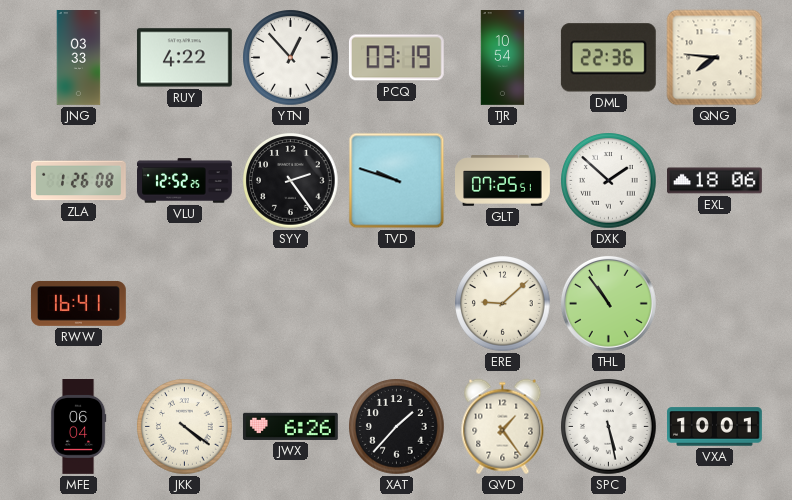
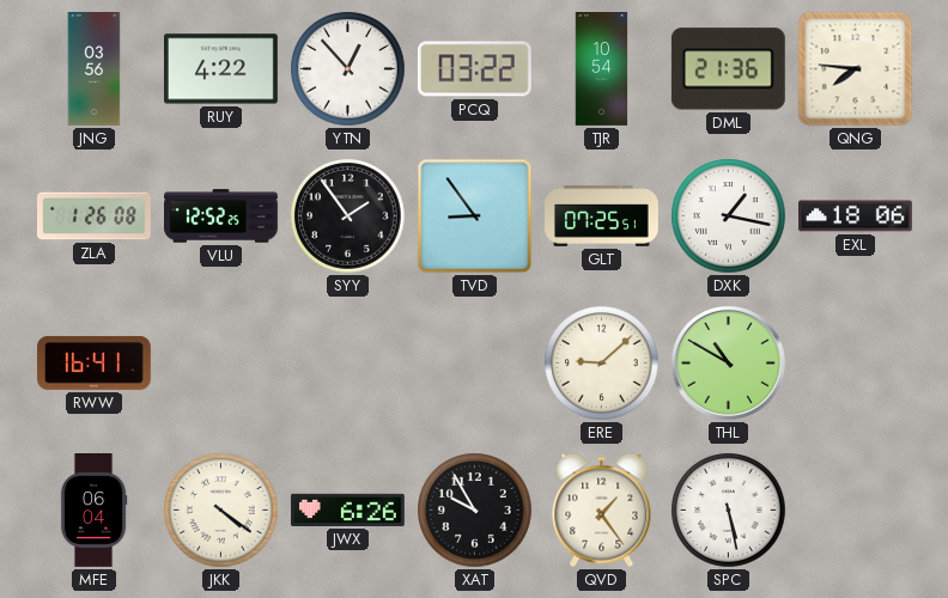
JNG: 03:33 -> 03:56
PCQ: 03:19 -> 03:22
DML: 22:36 -> 21:36
SYY: 2:24 -> 1:54
TVD: 9:48 -> 8:54
DXK: 1:52 -> 1:17
THL: 10:54 -> 10:50
XAT: 1:37 -> 9:55
VXA: 10:01 -> none
